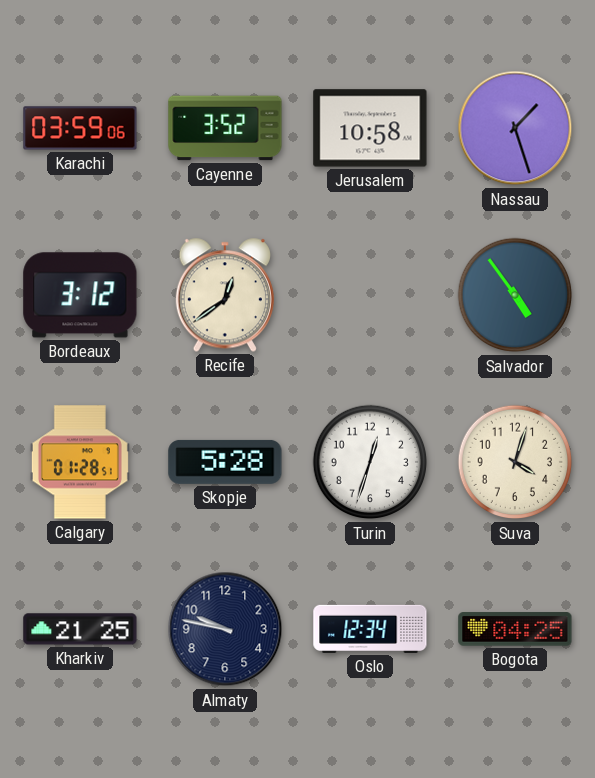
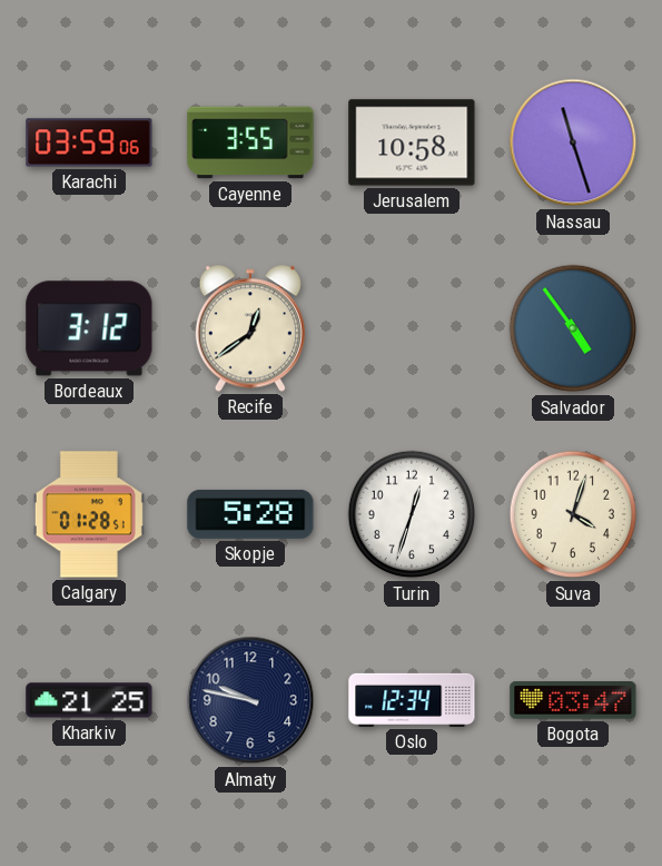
Cayenne: 3:52 -> 3:55
Nassau: 1:27 -> 11:27
Bogota: 04:25 -> 03:47
